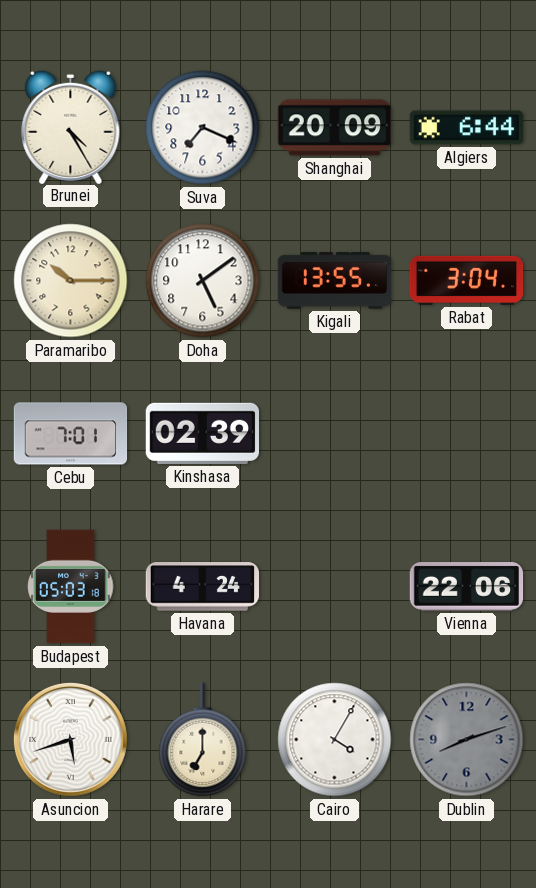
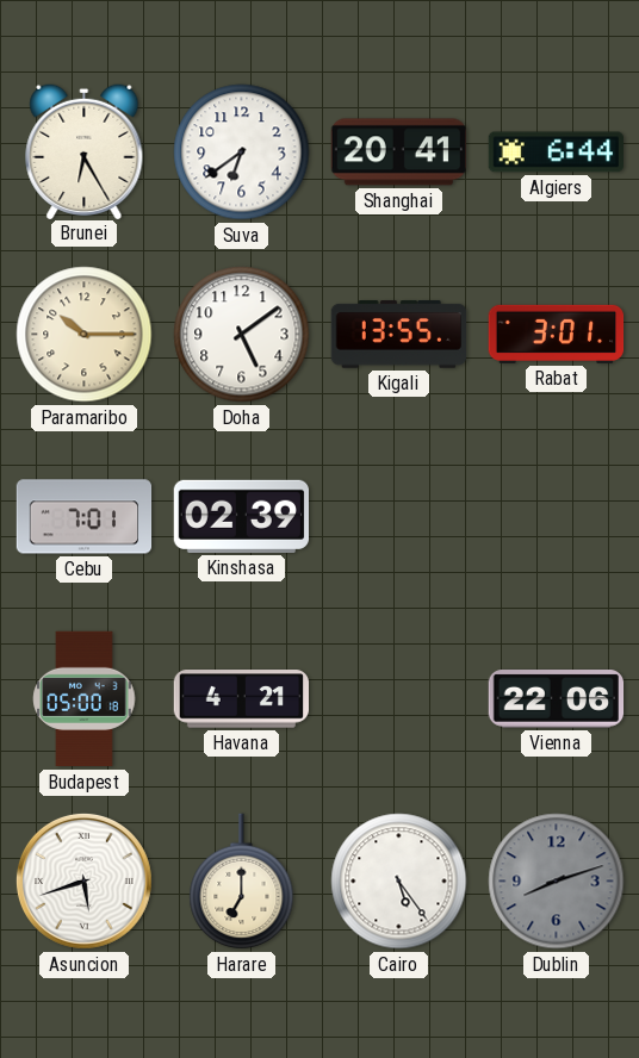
Brunei: 4:25 -> 6:25
Suva: 7:19 -> 6:39
Shanghai: 20:09 -> 20:41
Rabat: 3:04 -> 3:01
Budapest: 05:03 -> 05:00
Havana: 4:24 -> 4:21
Cairo: 4:05 -> 5:24
